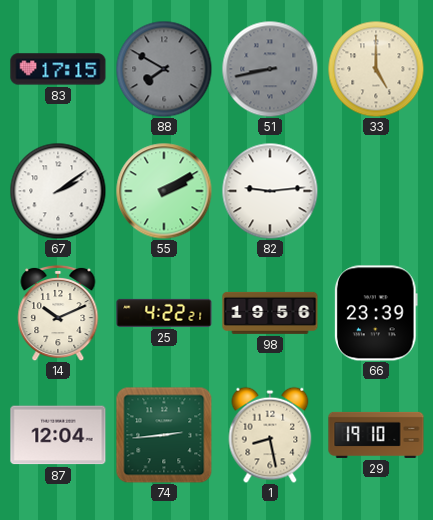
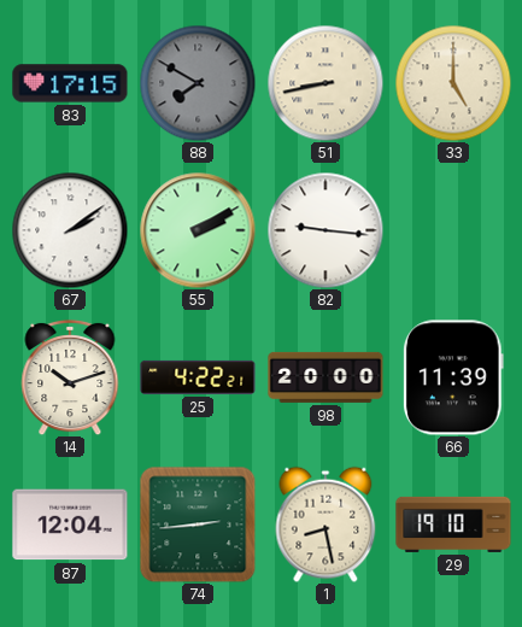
51 dial: grey -> cream
82: 9:14 -> 9:16
14: 10:11 -> 10:12
98: 19:56 -> 20:00
66: 23:39 -> 11:39
